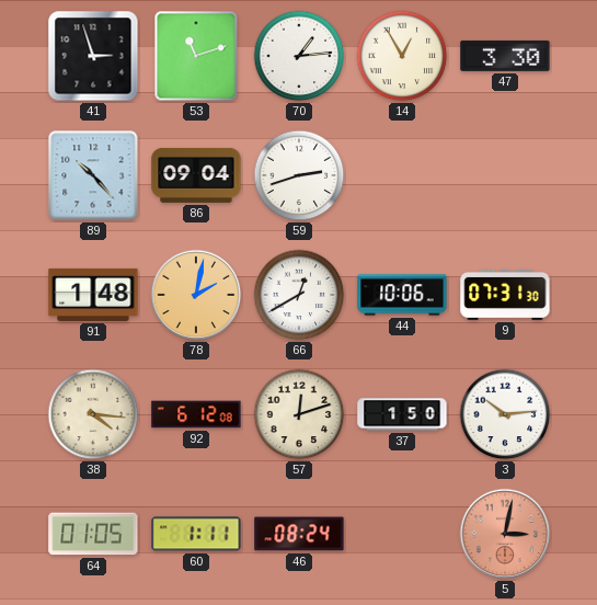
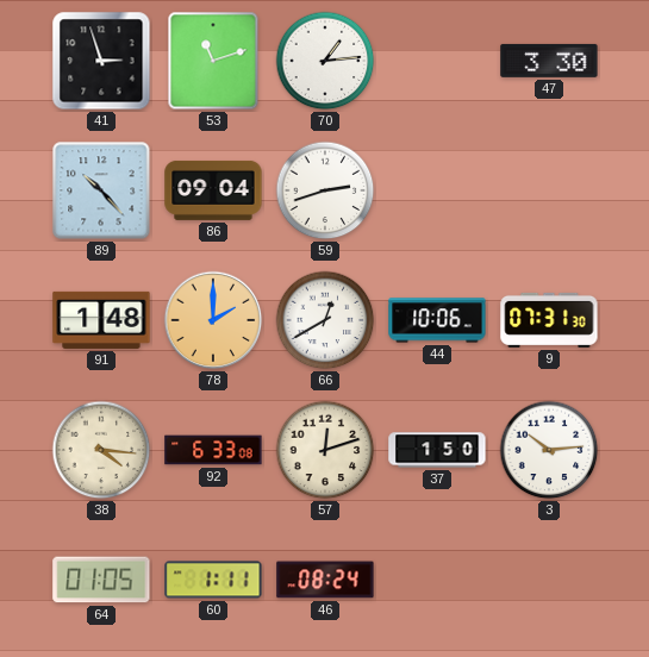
14: 12:55 -> none
78: 2:02 -> 2:00
92: 6:12 -> 6:33
5: 3:02 -> none
